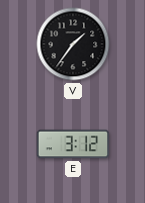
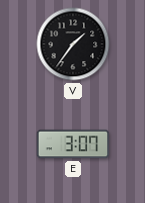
E: 3:12 -> 3:07
